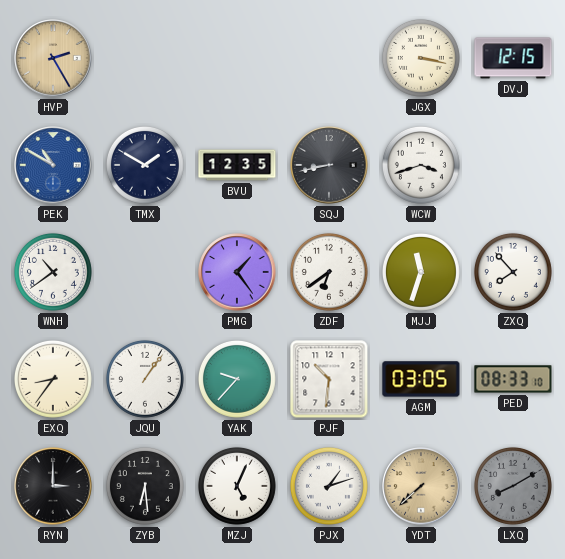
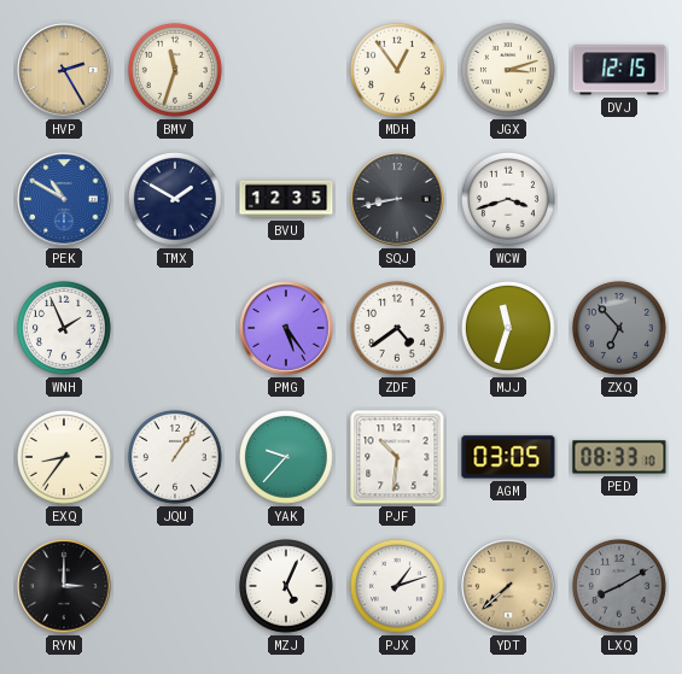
BMV: none -> 11:33
MDH: none -> 12:54
JGX: 3:17 -> 3:12
WNH: 10:39 -> 1:56
PMG: 1:24 -> 5:24
ZDF: 6:39 -> 4:39
ZXQ: 7:53 -> 6:53
ZXQ dial: white -> grey
ZYB: 6:29 -> none
